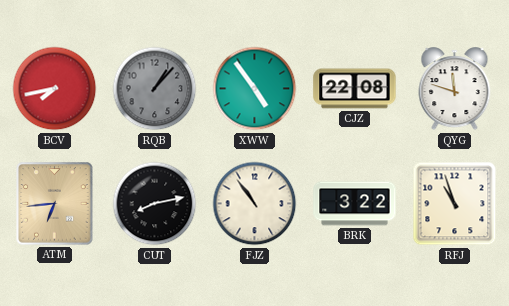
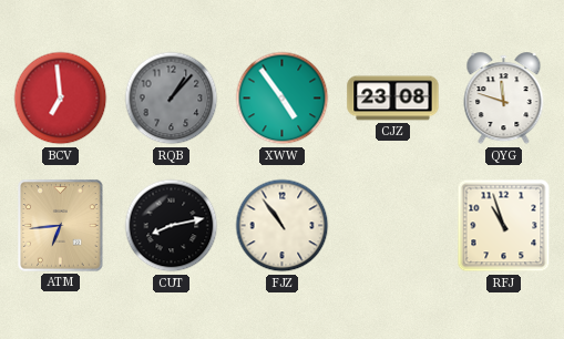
BCV: 7:43 -> 6:59
CJZ: 22:08 -> 23:08
BRK: 3:22 -> none
